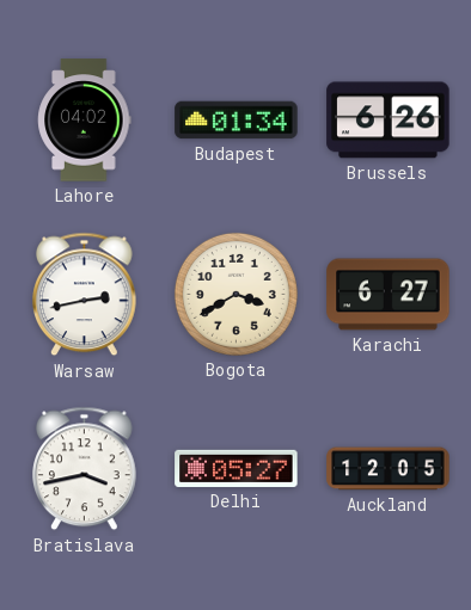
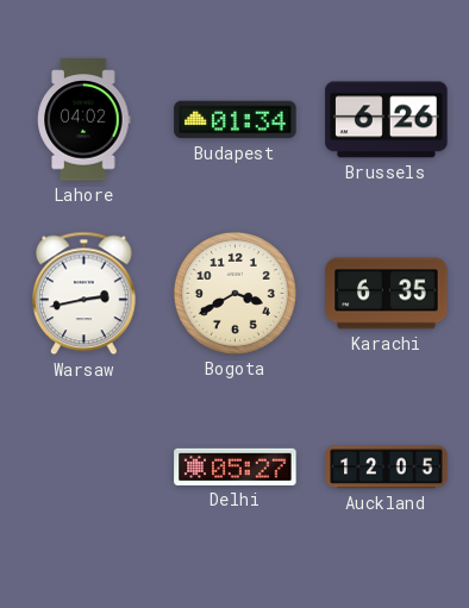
Karachi: 6:27 -> 6:35
Bratislava: 3:43 -> none
